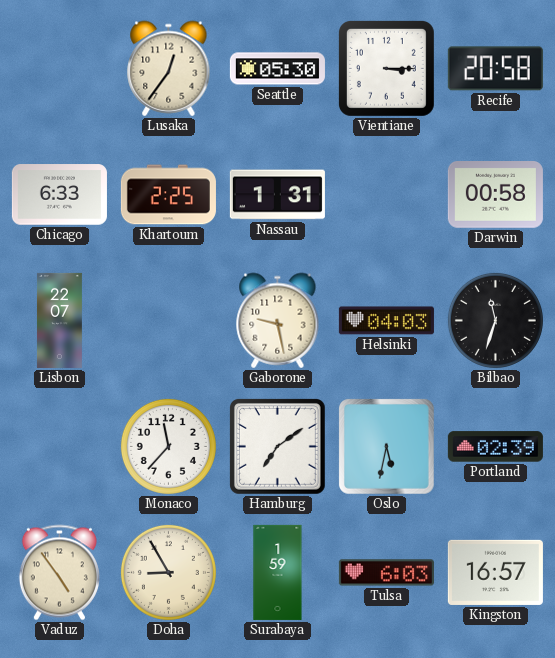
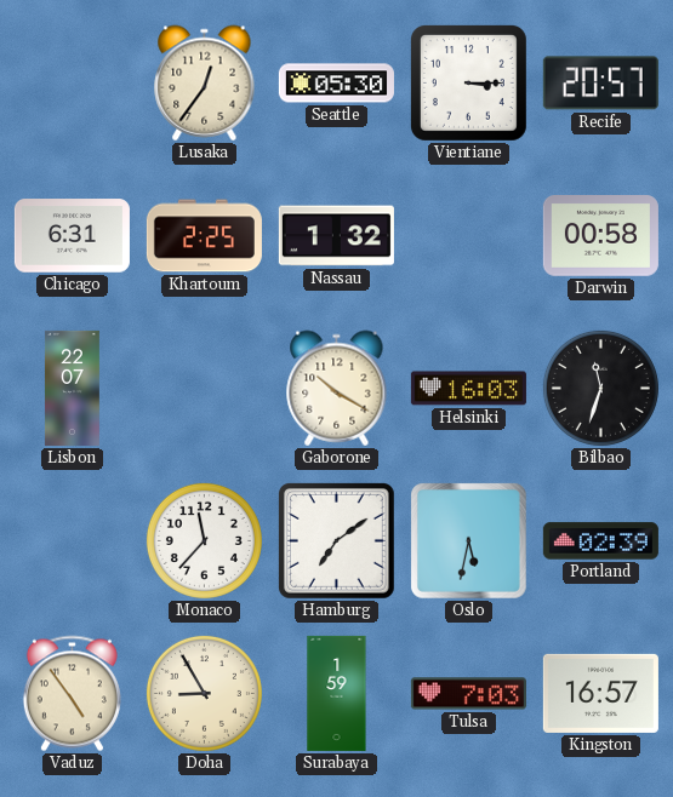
Recife: 20:58 -> 20:57
Chicago: 6:33 -> 6:31
Nassau: 1:31 -> 1:32
Gaborone: 9:28 -> 10:20
Helsinki: 04:03 -> 16:03
Tulsa: 6:03 -> 7:03
